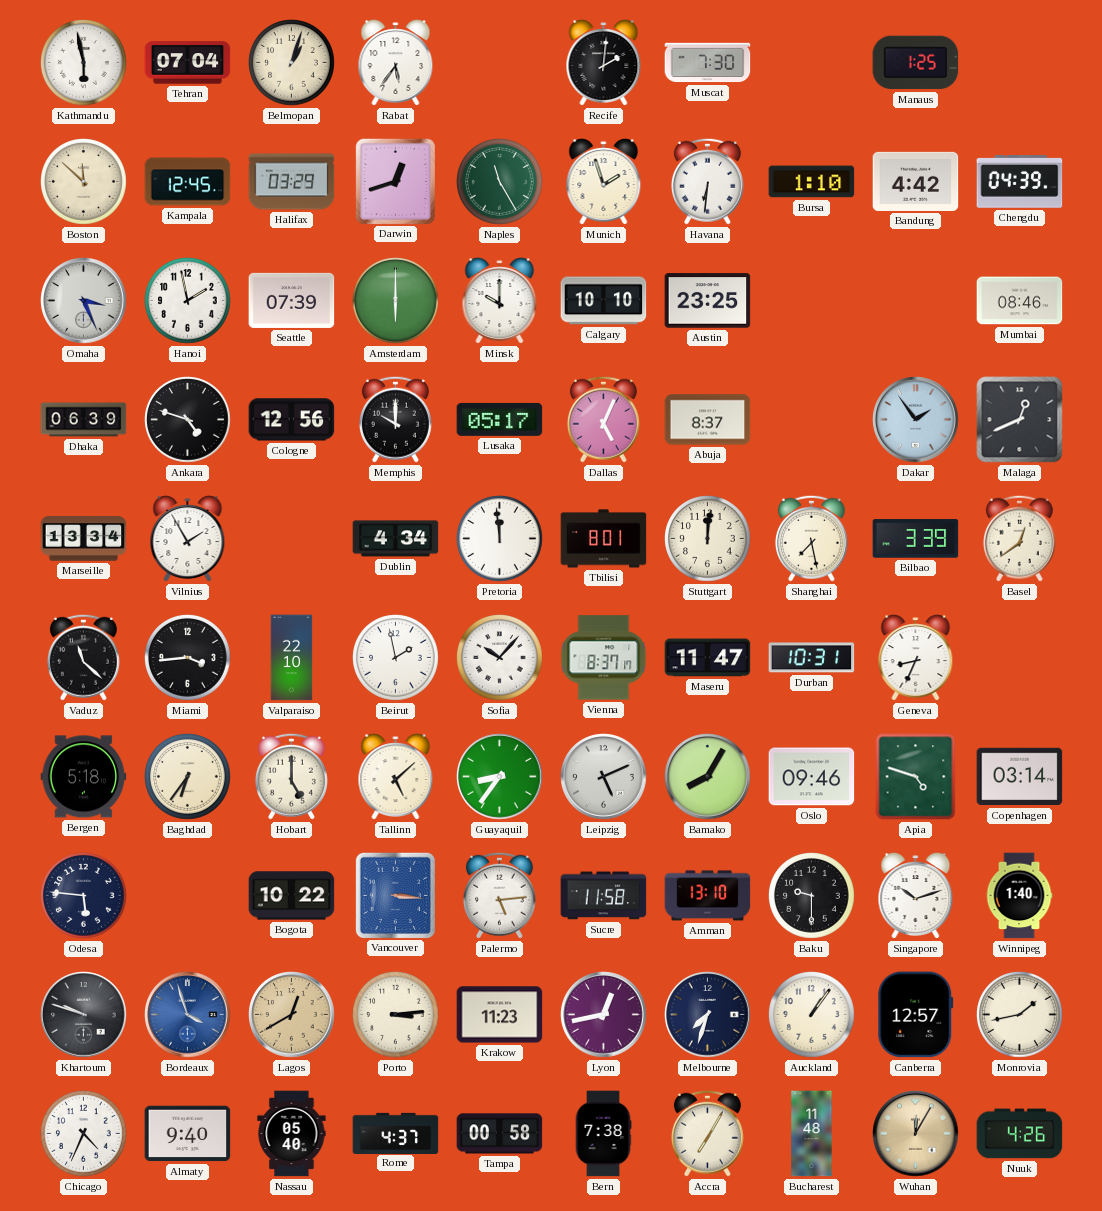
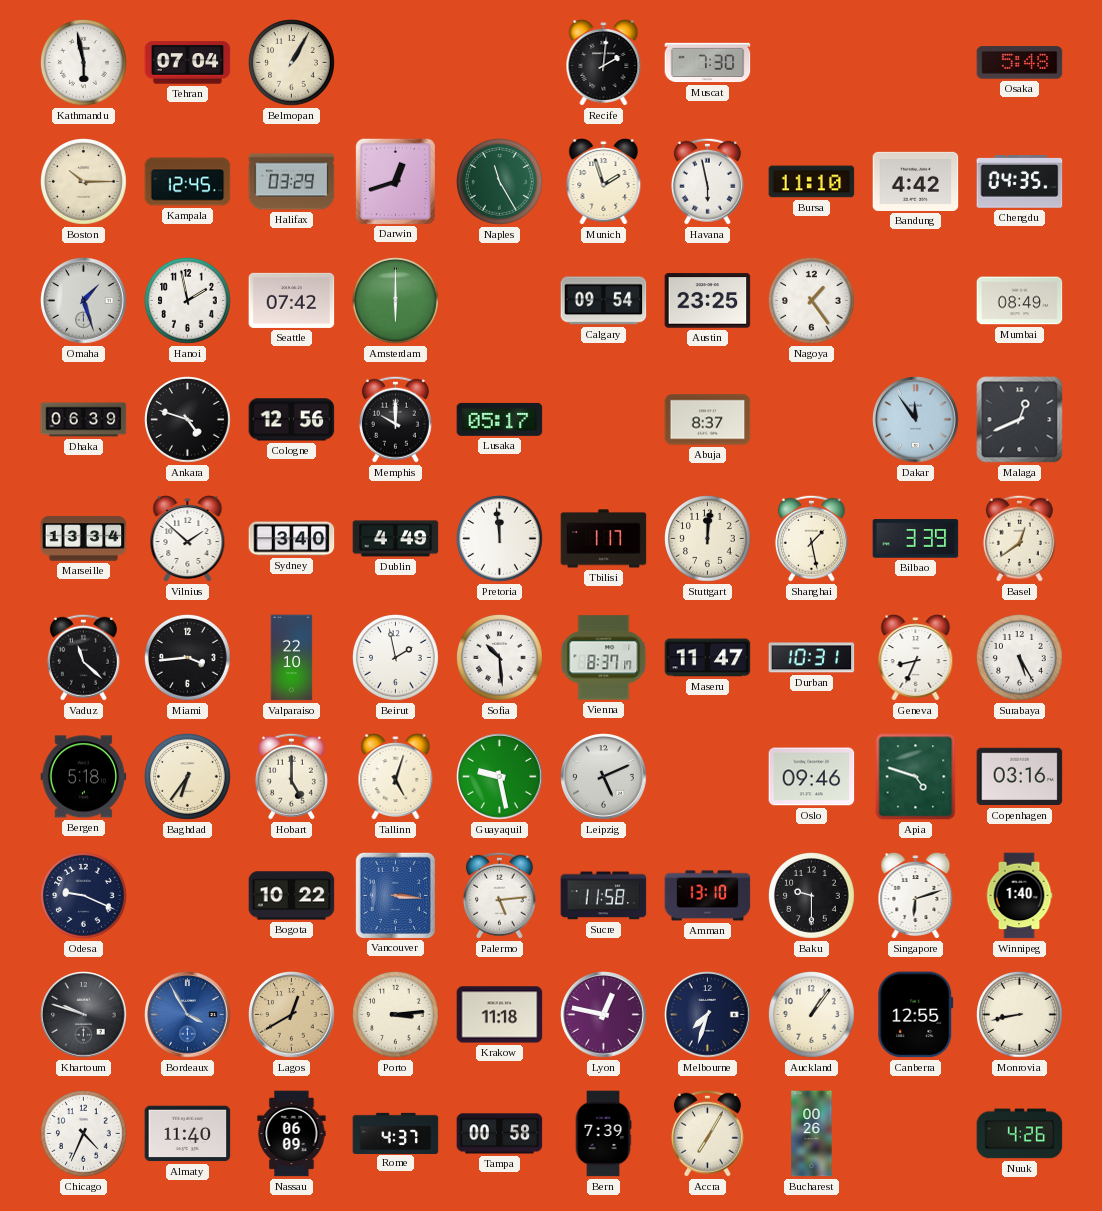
Belmopan: 1:03 -> 1:05
Rabat: 5:36 -> none
Manaus: 1:25 -> none
Osaka: none -> 5:48
Boston: 11:52 -> 10:15
Havana: 6:31 -> 5:58
Bursa: 1:10 -> 11:10
Chengdu: 04:39 -> 04:35
Omaha: 3:26 -> 1:27
Seattle: 07:39 -> 07:42
Minsk: 10:00 -> none
Calgary: 10:10 -> 09:54
Nagoya: none -> 1:24
Mumbai: 08:46 -> 08:49
Dallas: 5:04 -> none
Dakar: 1:54 -> 11:54
Vilnius: 1:55 -> 1:52
Sydney: none -> 3:40
Dublin: 4:34 -> 4:49
Tbilisi: 8:01 -> 1:17
Shanghai: 7:28 -> 1:28
Sofia: 10:07 -> 10:29
Surabaya: none -> 5:25
Tallinn: 5:08 -> 5:03
Guayaquil: 8:36 -> 9:28
Bamako: 8:05 -> none
Copenhagen: 03:14 -> 03:16
Odesa: 5:46 -> 9:19
Singapore: 10:12 -> 6:12
Bordeaux: 3:57 -> 3:55
Krakow: 11:23 -> 11:18
Lyon: 12:43 -> 12:47
Canberra: 12:57 -> 12:55
Monrovia: 1:43 -> 8:43
Almaty: 9:40 -> 11:40
Nassau: 05:40 -> 06:09
Bern: 7:38 -> 7:39
Bucharest: 11:48 -> 00:26
Wuhan: 12:05 -> none
